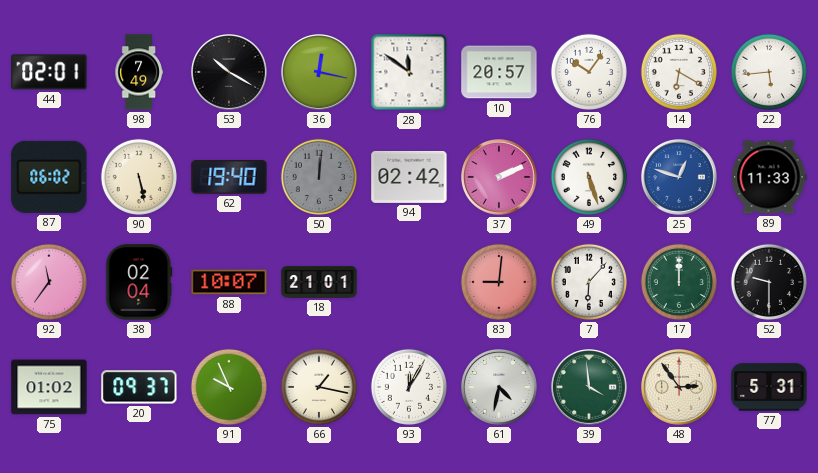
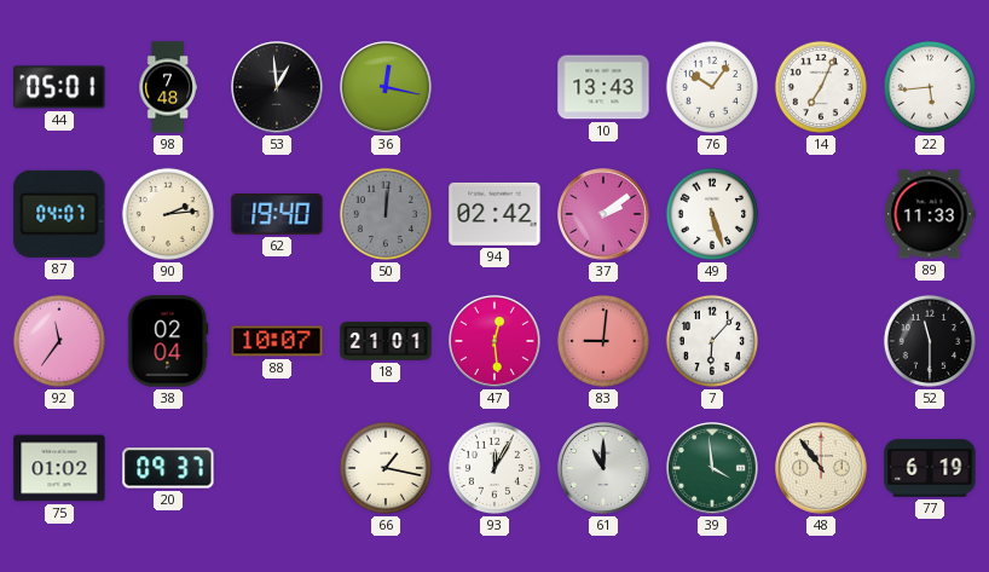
44: 02:01 -> 05:01
98: 7:49 -> 7:48
53: 10:20 -> 12:59
28: 11:51 -> none
10: 20:57 -> 13:43
14: 6:20 -> 7:04
87: 06:02 -> 04:07
90: 5:28 -> 2:14
37: 2:11 -> 2:09
25: 12:48 -> none
47: none -> 12:29
17: 12:00 -> none
52: 9:30 -> 11:30
91: 9:56 -> none
61: 4:32 -> 11:00
48: 2:54 -> 10:54
77: 5:31 -> 6:19
